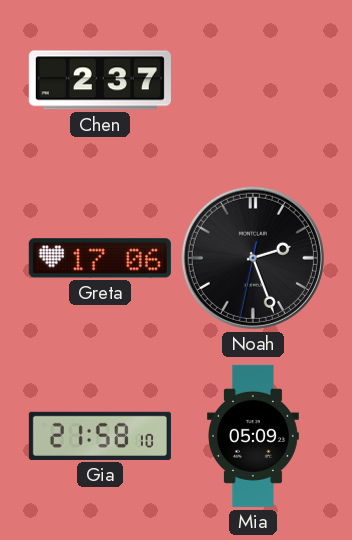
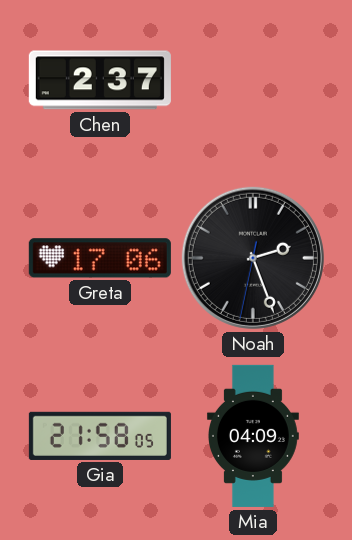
Gia: 21:58:10 -> 21:58:05
Mia: 05:09 -> 04:09
